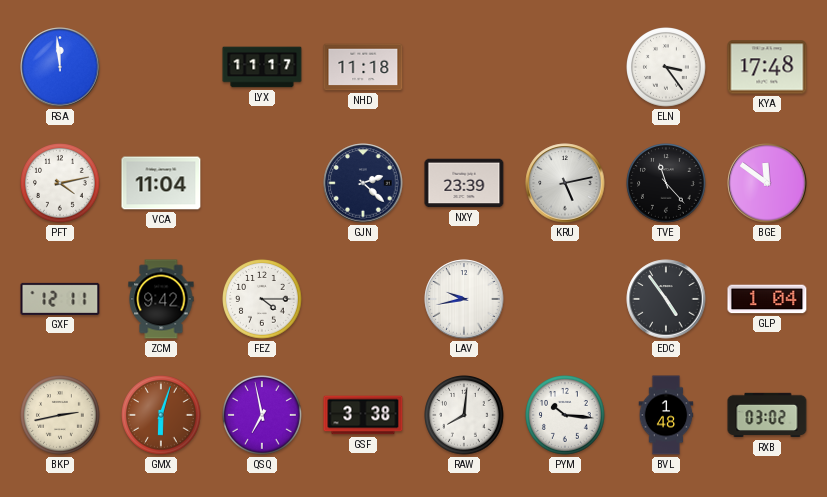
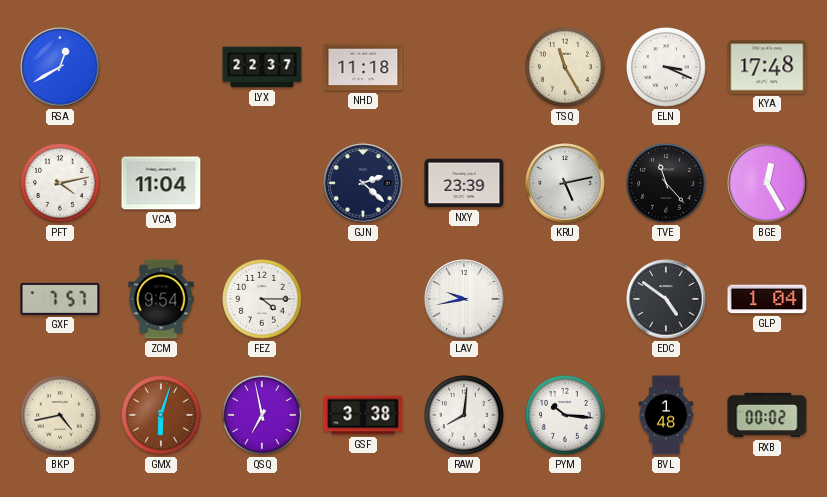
RSA: 11:59 -> 12:40
LYX: 11:17 -> 22:37
TSQ: none -> 11:25
ELN: 3:24 -> 3:19
BGE: 11:51 -> 12:25
GXF: 12:11 -> 7:57
ZCM: 9:42 -> 9:54
EDC: 4:54 -> 4:51
BKP: 2:43 -> 4:43
RXB: 03:02 -> 00:02
